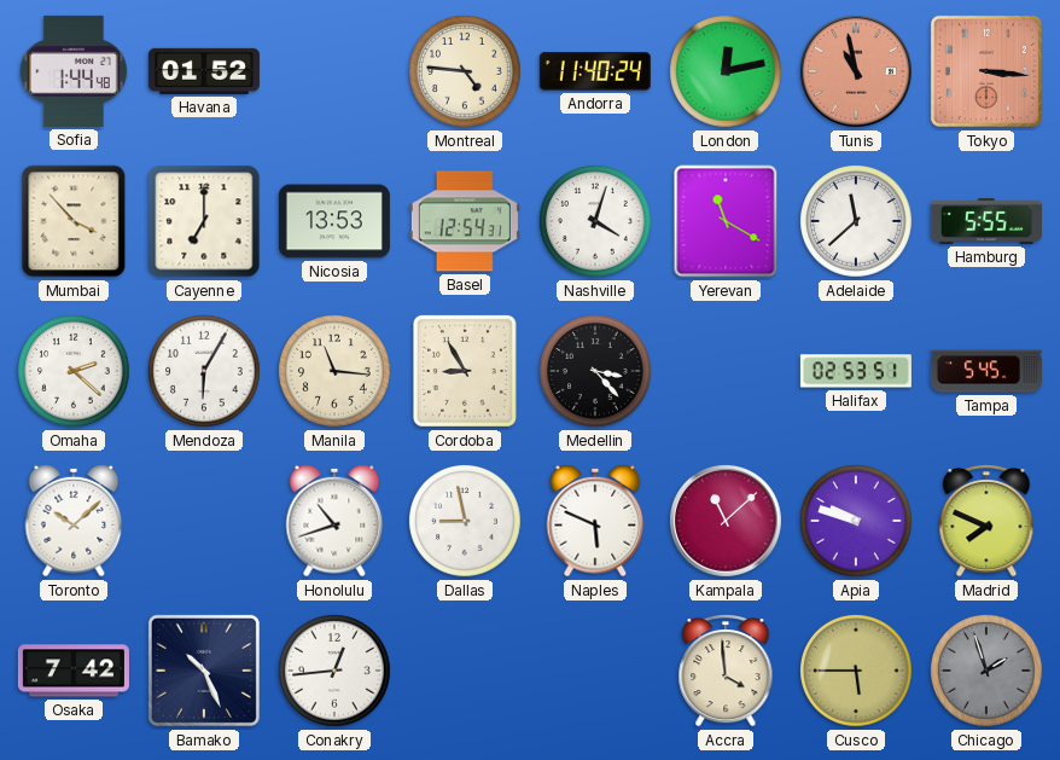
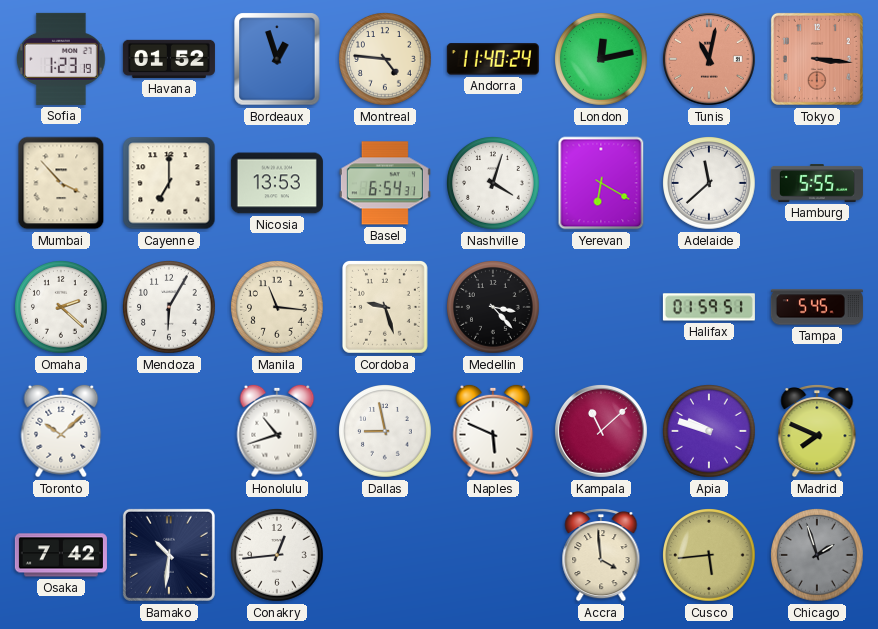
Sofia: 1:44 -> 1:23
Bordeaux: none -> 12:57
Tunis: 10:58 -> 11:02
Basel: 12:54 -> 6:54
Yerevan: 11:20 -> 6:20
Cordoba: 8:55 -> 9:27
Halifax: 02:53 -> 01:59
Bamako: 10:26 -> 10:31
Cusco: 5:45 -> 5:44
